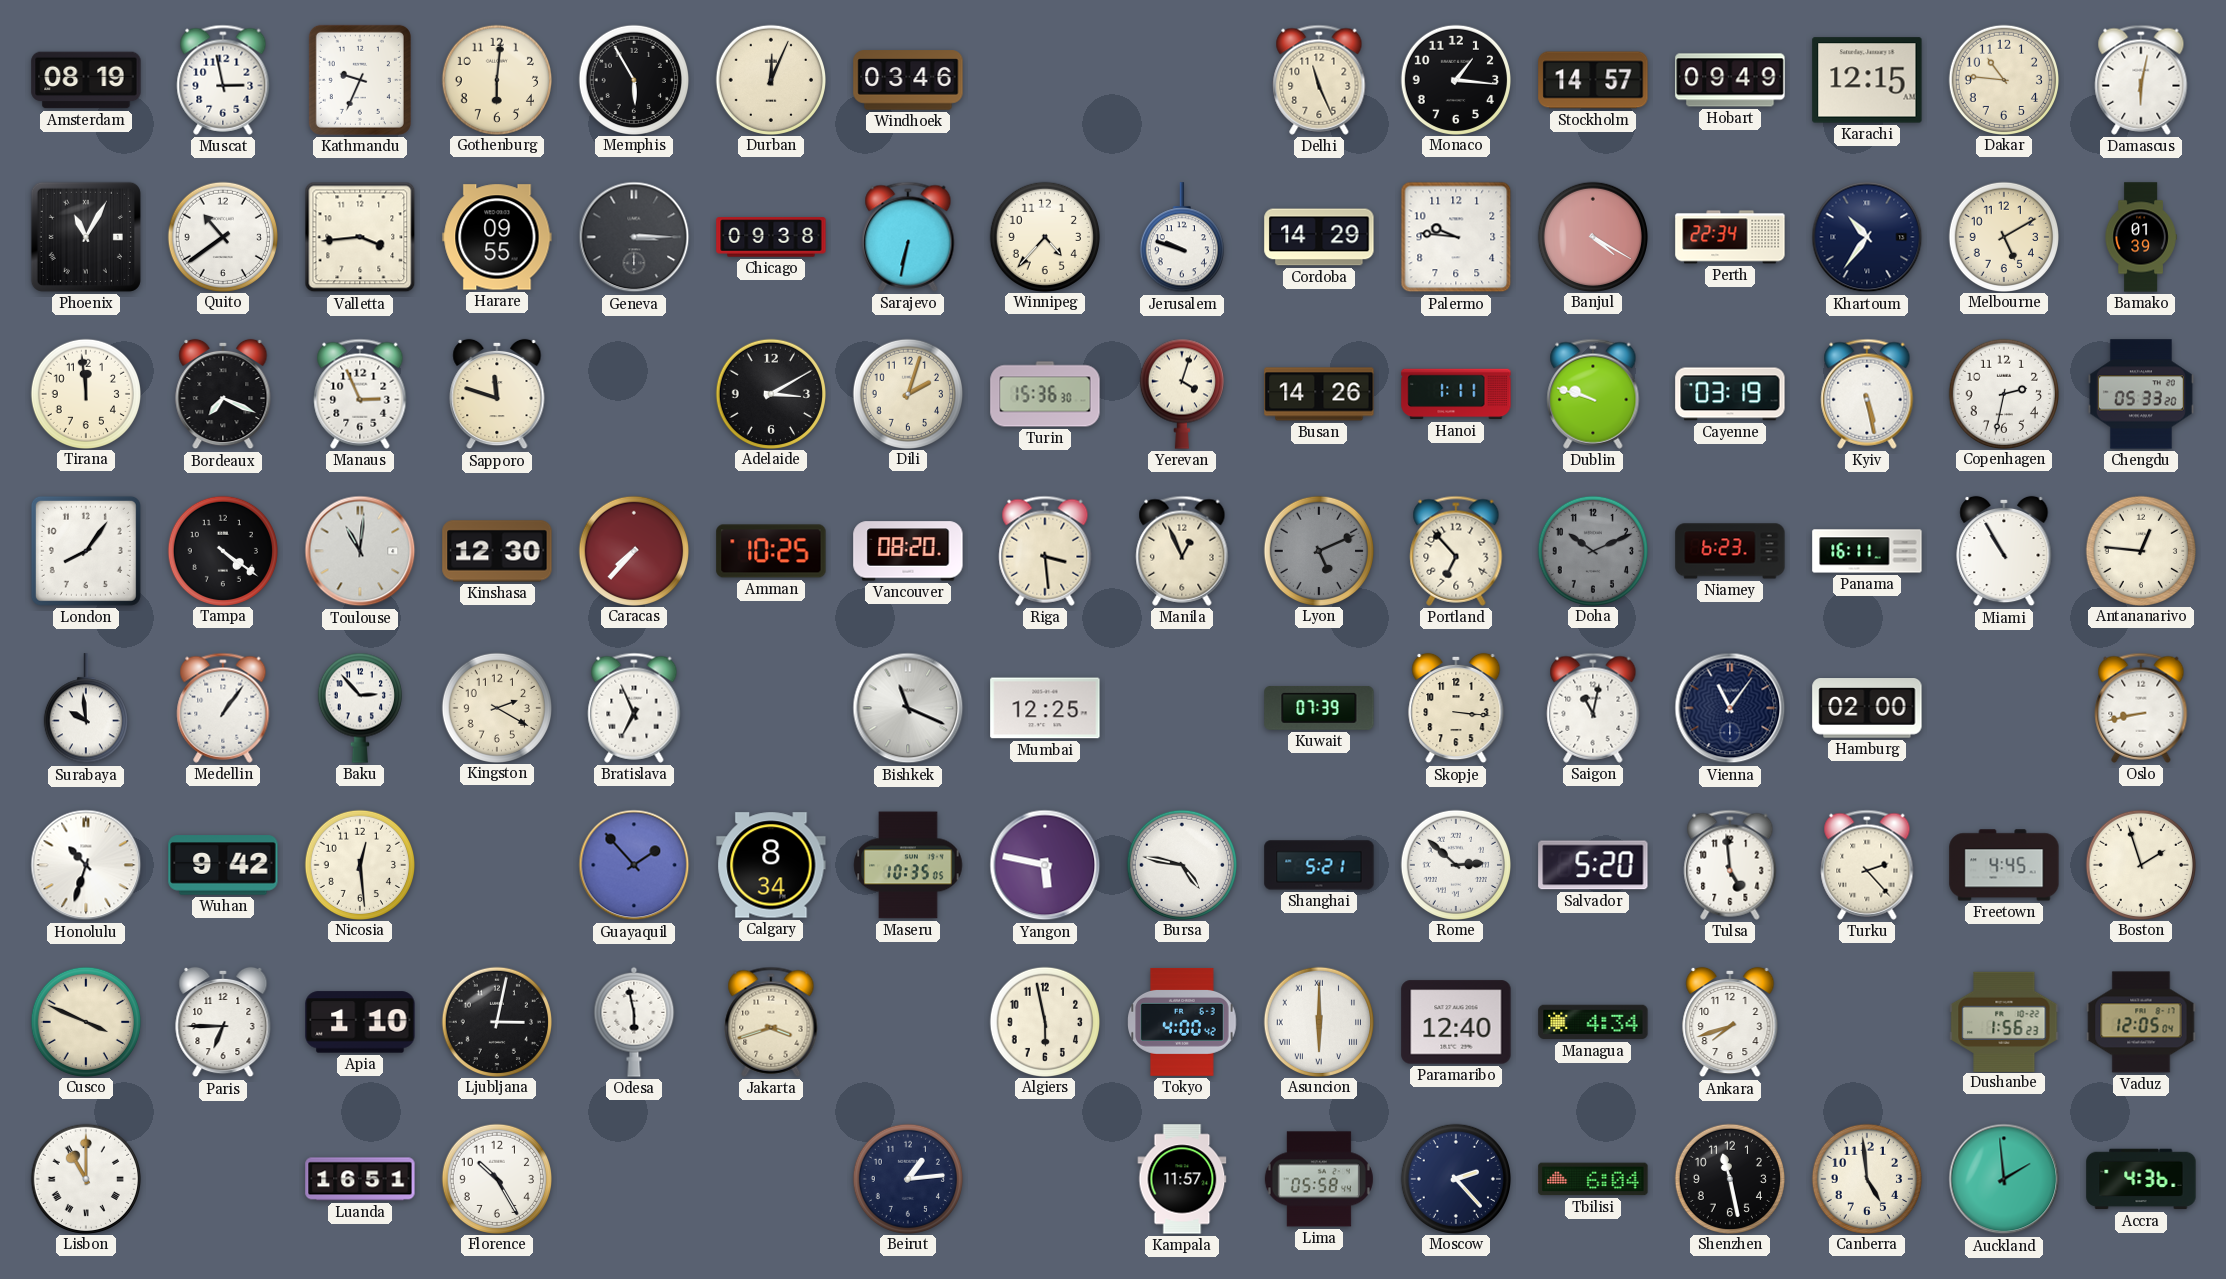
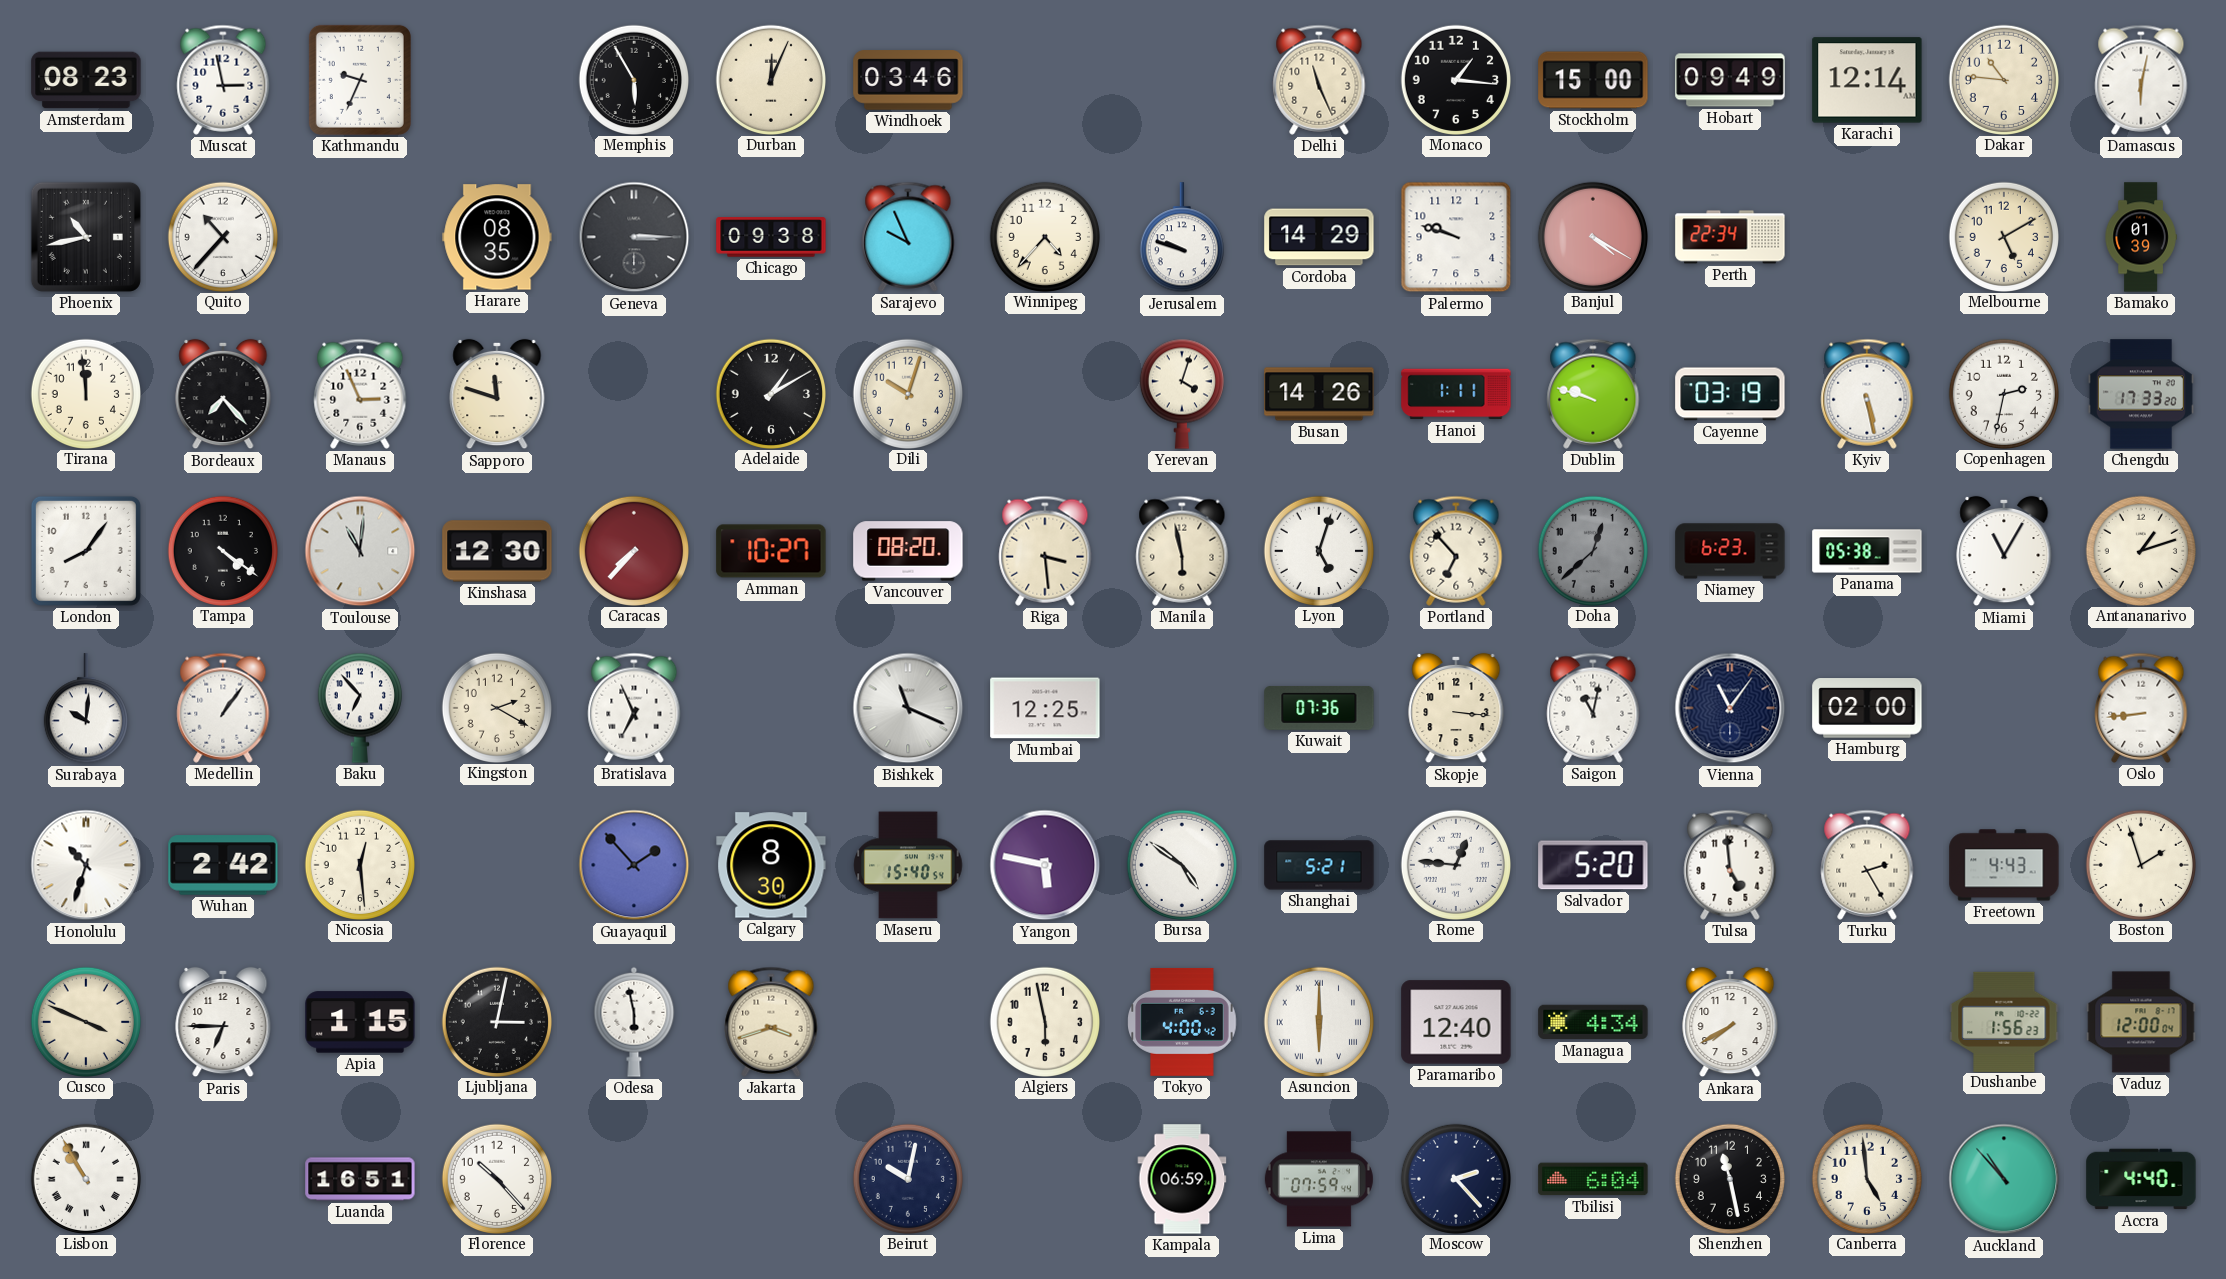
Amsterdam: 08:19 -> 08:23
Gothenburg: 6:01 -> none
Stockholm: 14:57 -> 15:00
Karachi: 12:15 -> 12:14
Phoenix: 11:05 -> 10:43
Quito: 10:39 -> 10:37
Valletta: 3:44 -> none
Harare: 09:55 -> 08:35
Sarajevo: 6:32 -> 9:56
Palermo: 9:46 -> 9:48
Khartoum: 10:36 -> none
Bordeaux: 7:19 -> 7:23
Adelaide: 3:10 -> 1:10
Dili: 2:03 -> 10:03
Turin: 15:36 -> none
Chengdu: 05:33 -> 17:33
Amman: 10:25 -> 10:27
Manila: 12:56 -> 5:58
Lyon: 5:11 -> 5:03
Lyon dial: grey -> white
Doha: 10:11 -> 12:38
Panama: 16:11 -> 05:38
Miami: 10:55 -> 11:05
Antananarivo: 12:46 -> 1:12
Surabaya: 9:59 -> 10:01
Baku: 2:53 -> 6:53
Kuwait: 07:39 -> 07:36
Oslo: 8:43 -> 8:44
Wuhan: 9:42 -> 2:42
Calgary: 8:34 -> 8:30
Maseru: 10:35 -> 15:40
Bursa: 4:47 -> 4:51
Rome: 2:52 -> 12:46
Turku: 2:23 -> 2:25
Freetown: 4:45 -> 4:43
Apia: 1:10 -> 1:15
Ankara: 7:42 -> 7:40
Vaduz: 12:05 -> 12:00
Lisbon: 11:00 -> 10:55
Florence: 10:25 -> 10:23
Beirut: 1:14 -> 10:02
Kampala: 11:57 -> 06:59
Lima: 05:58 -> 07:59
Auckland: 1:59 -> 10:53
Accra: 4:36 -> 4:40
